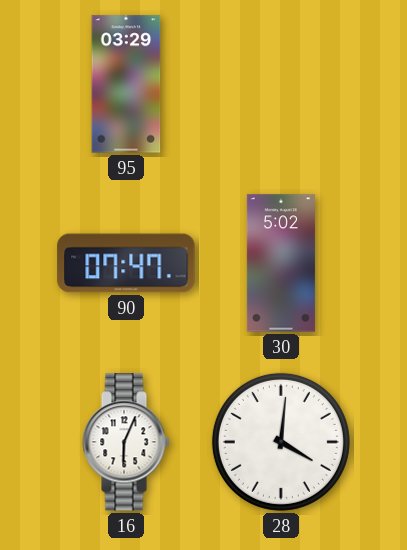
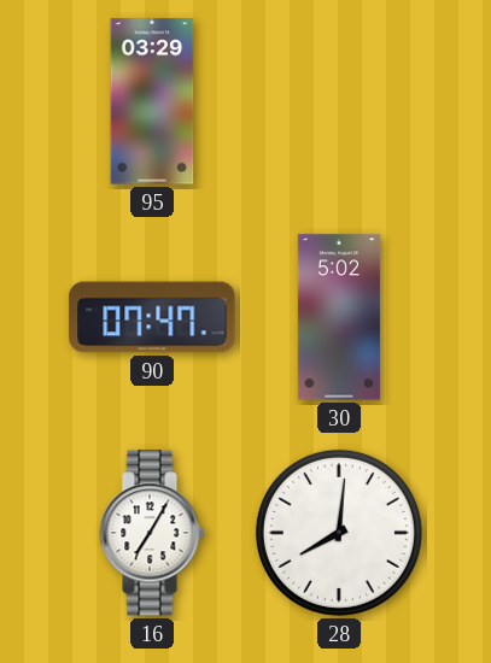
16: 6:04 -> 7:05
28: 4:01 -> 8:01
